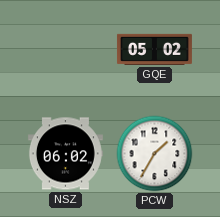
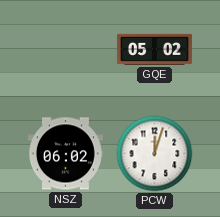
PCW: 1:35 -> 12:03
